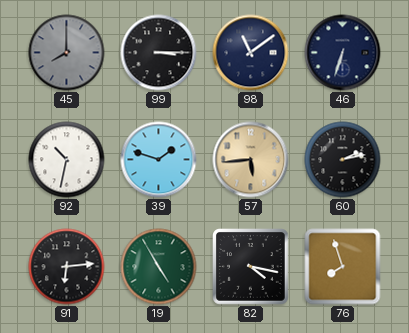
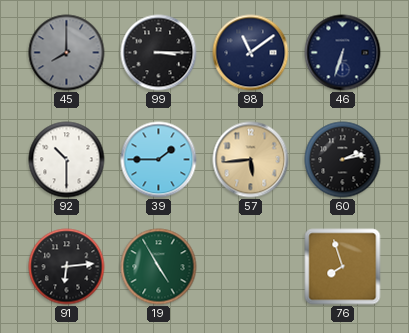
92: 10:32 -> 10:30
39: 1:48 -> 1:45
82: 4:17 -> none
